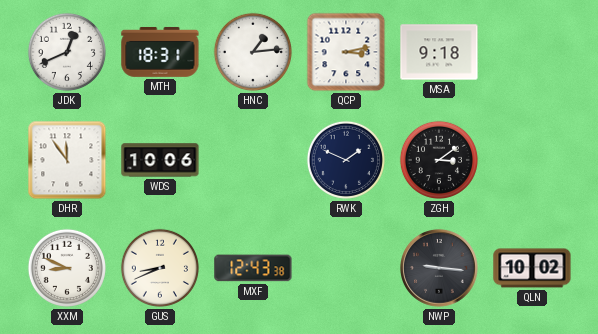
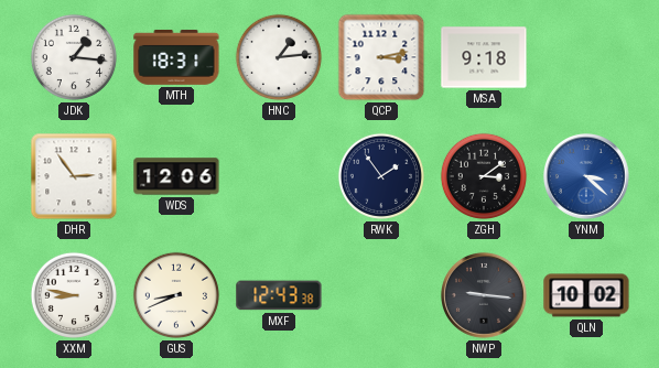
JDK: 12:41 -> 1:16
DHR: 11:54 -> 2:54
WDS: 10:06 -> 12:06
RWK: 1:49 -> 1:54
YNM: none -> 3:22
XXM: 8:49 -> 8:47
